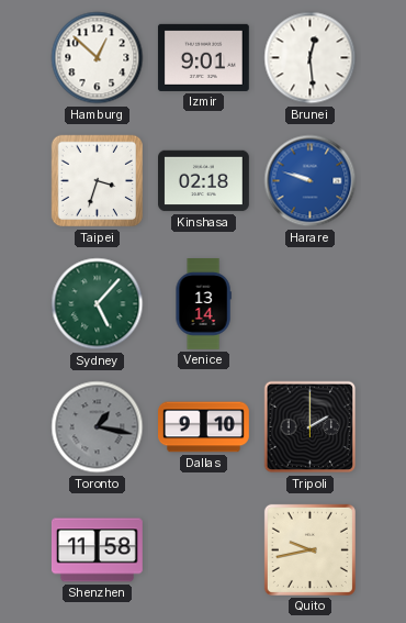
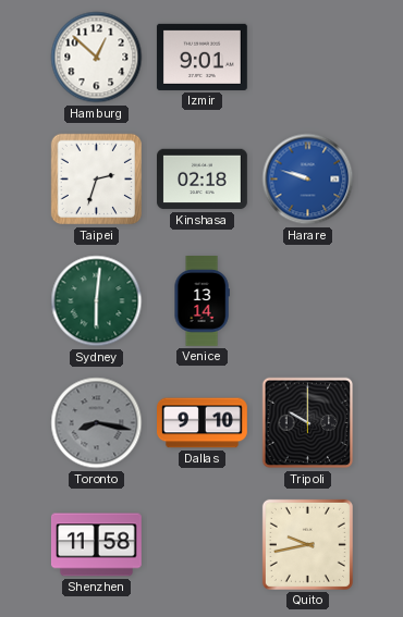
Brunei: 12:29 -> none
Taipei: 3:33 -> 2:33
Sydney: 5:07 -> 6:01
Toronto: 1:17 -> 8:17
Tripoli: 2:00 -> 10:00
